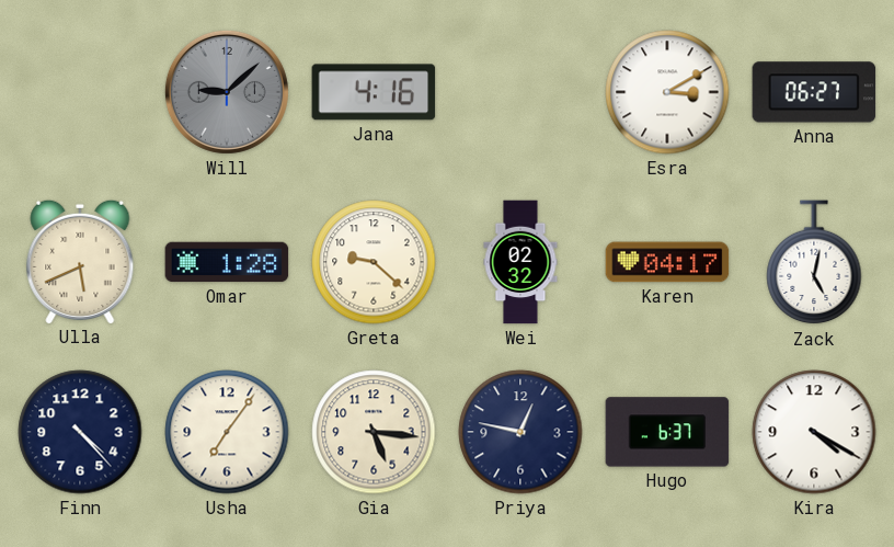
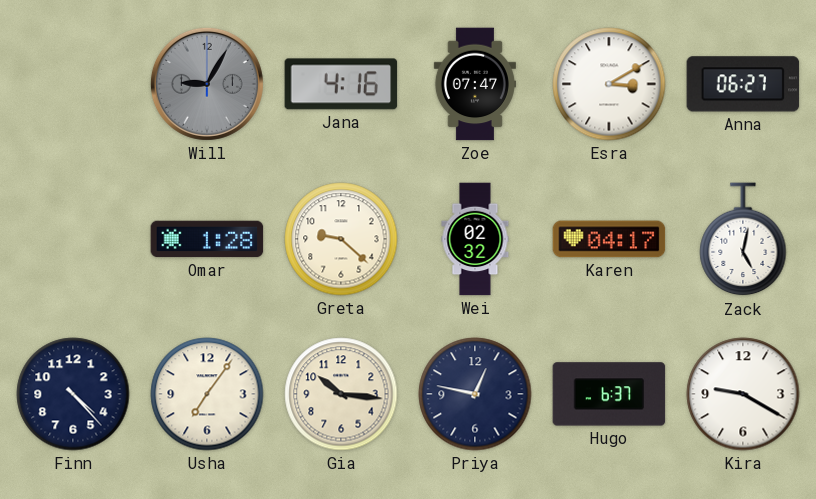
Will: 9:08 -> 9:05
Zoe: none -> 07:47
Ulla: 5:41 -> none
Gia: 5:16 -> 10:16
Kira: 4:20 -> 9:20
